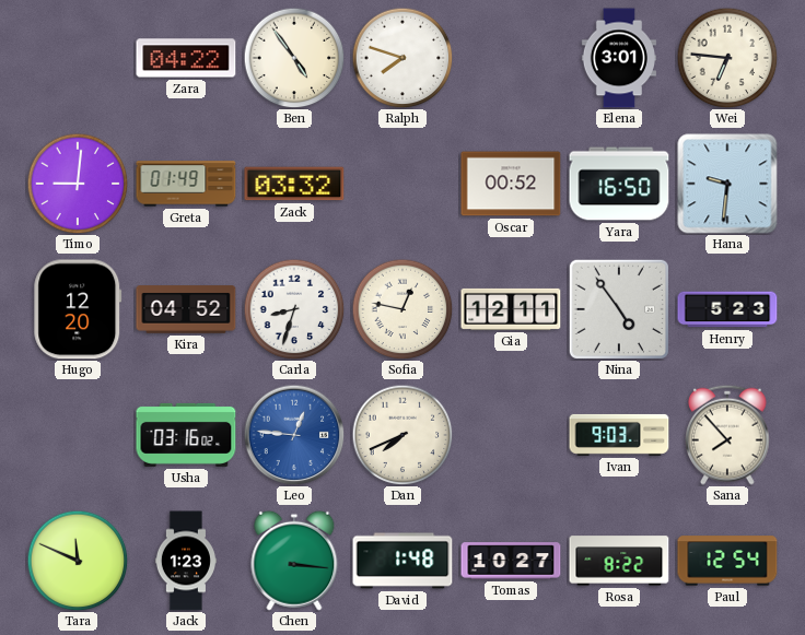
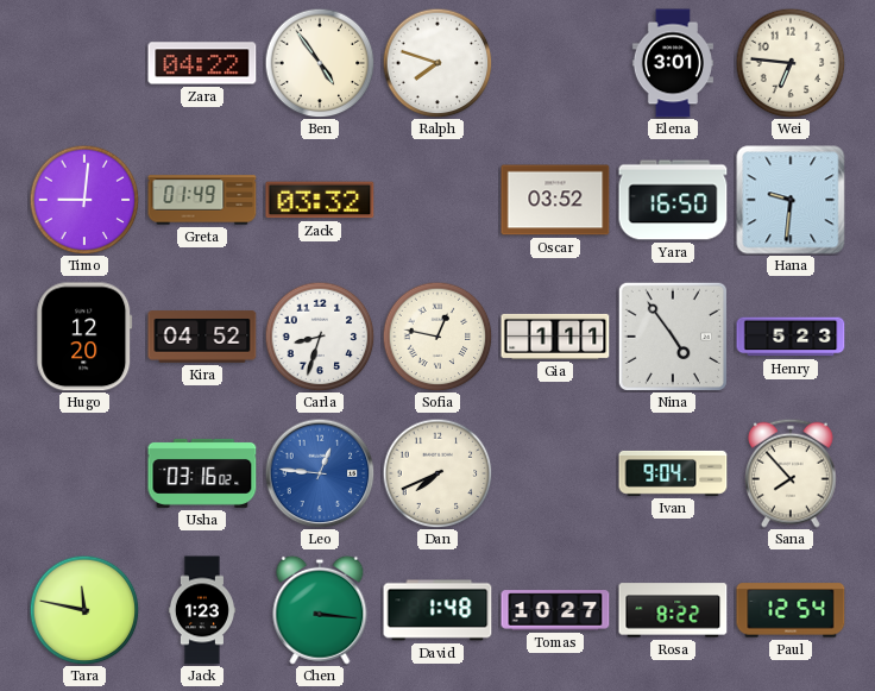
Oscar: 00:52 -> 03:52
Gia: 12:11 -> 1:11
Ivan: 9:03 -> 9:04
Tara: 11:49 -> 11:47
